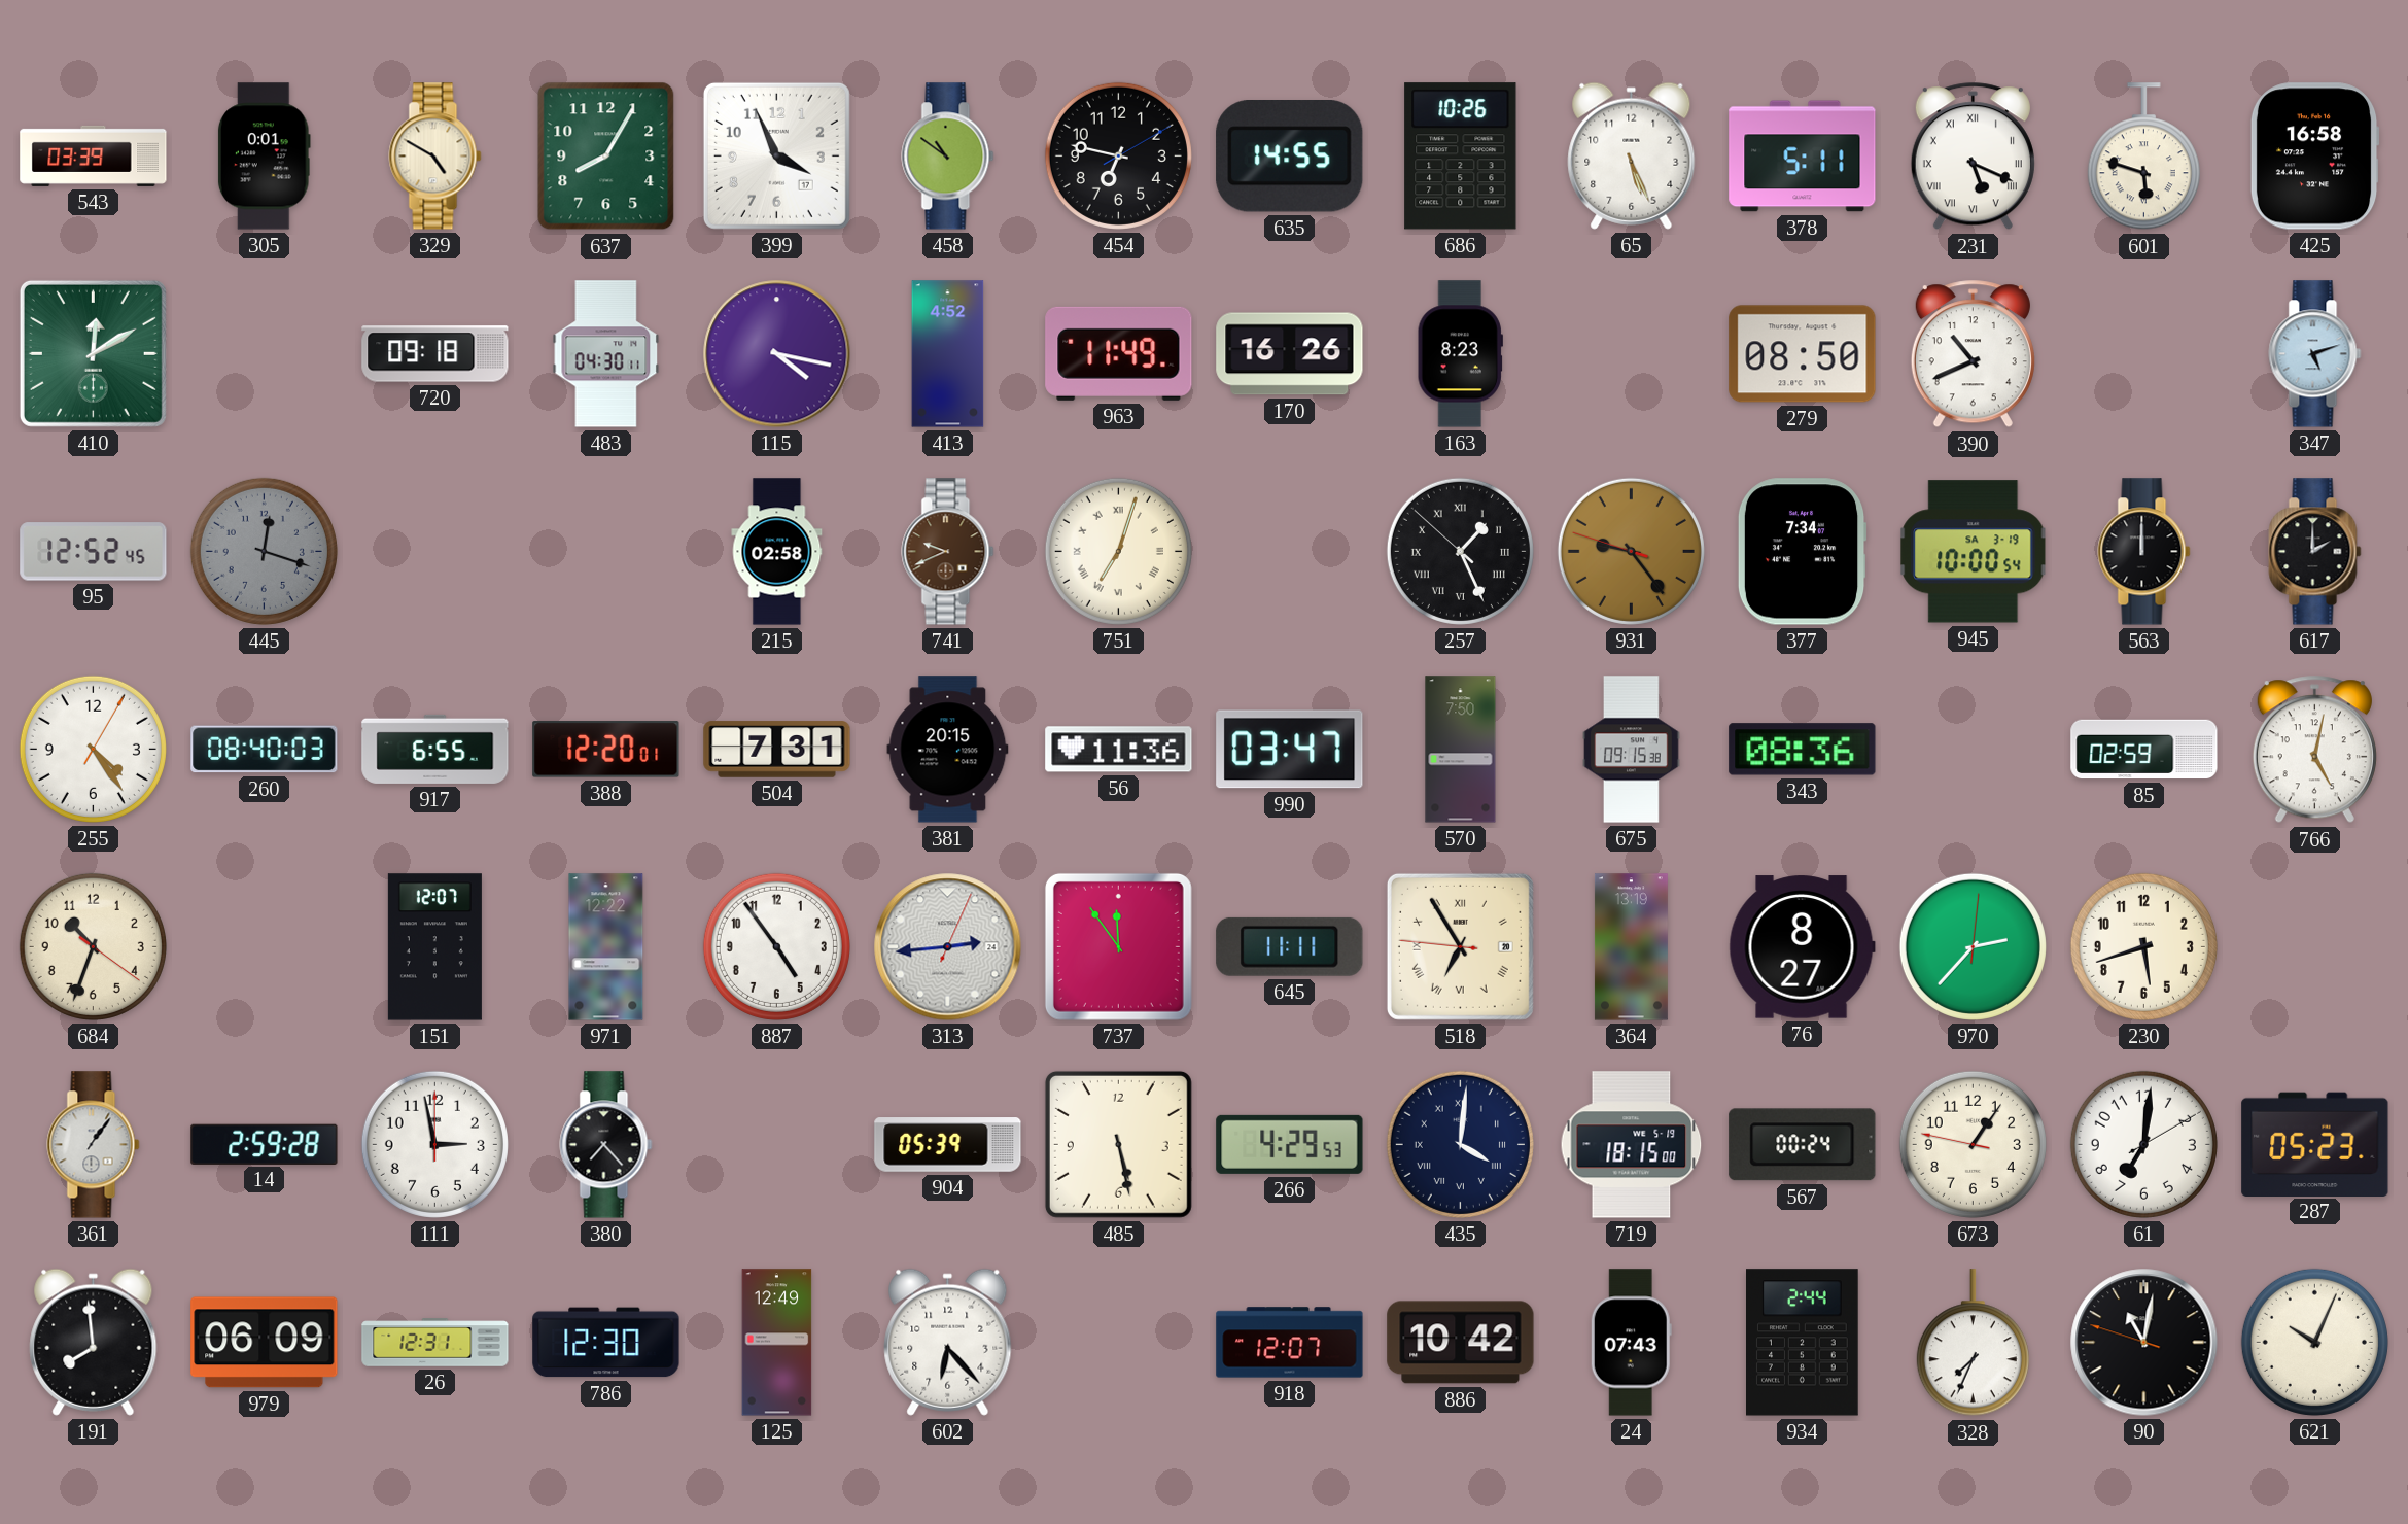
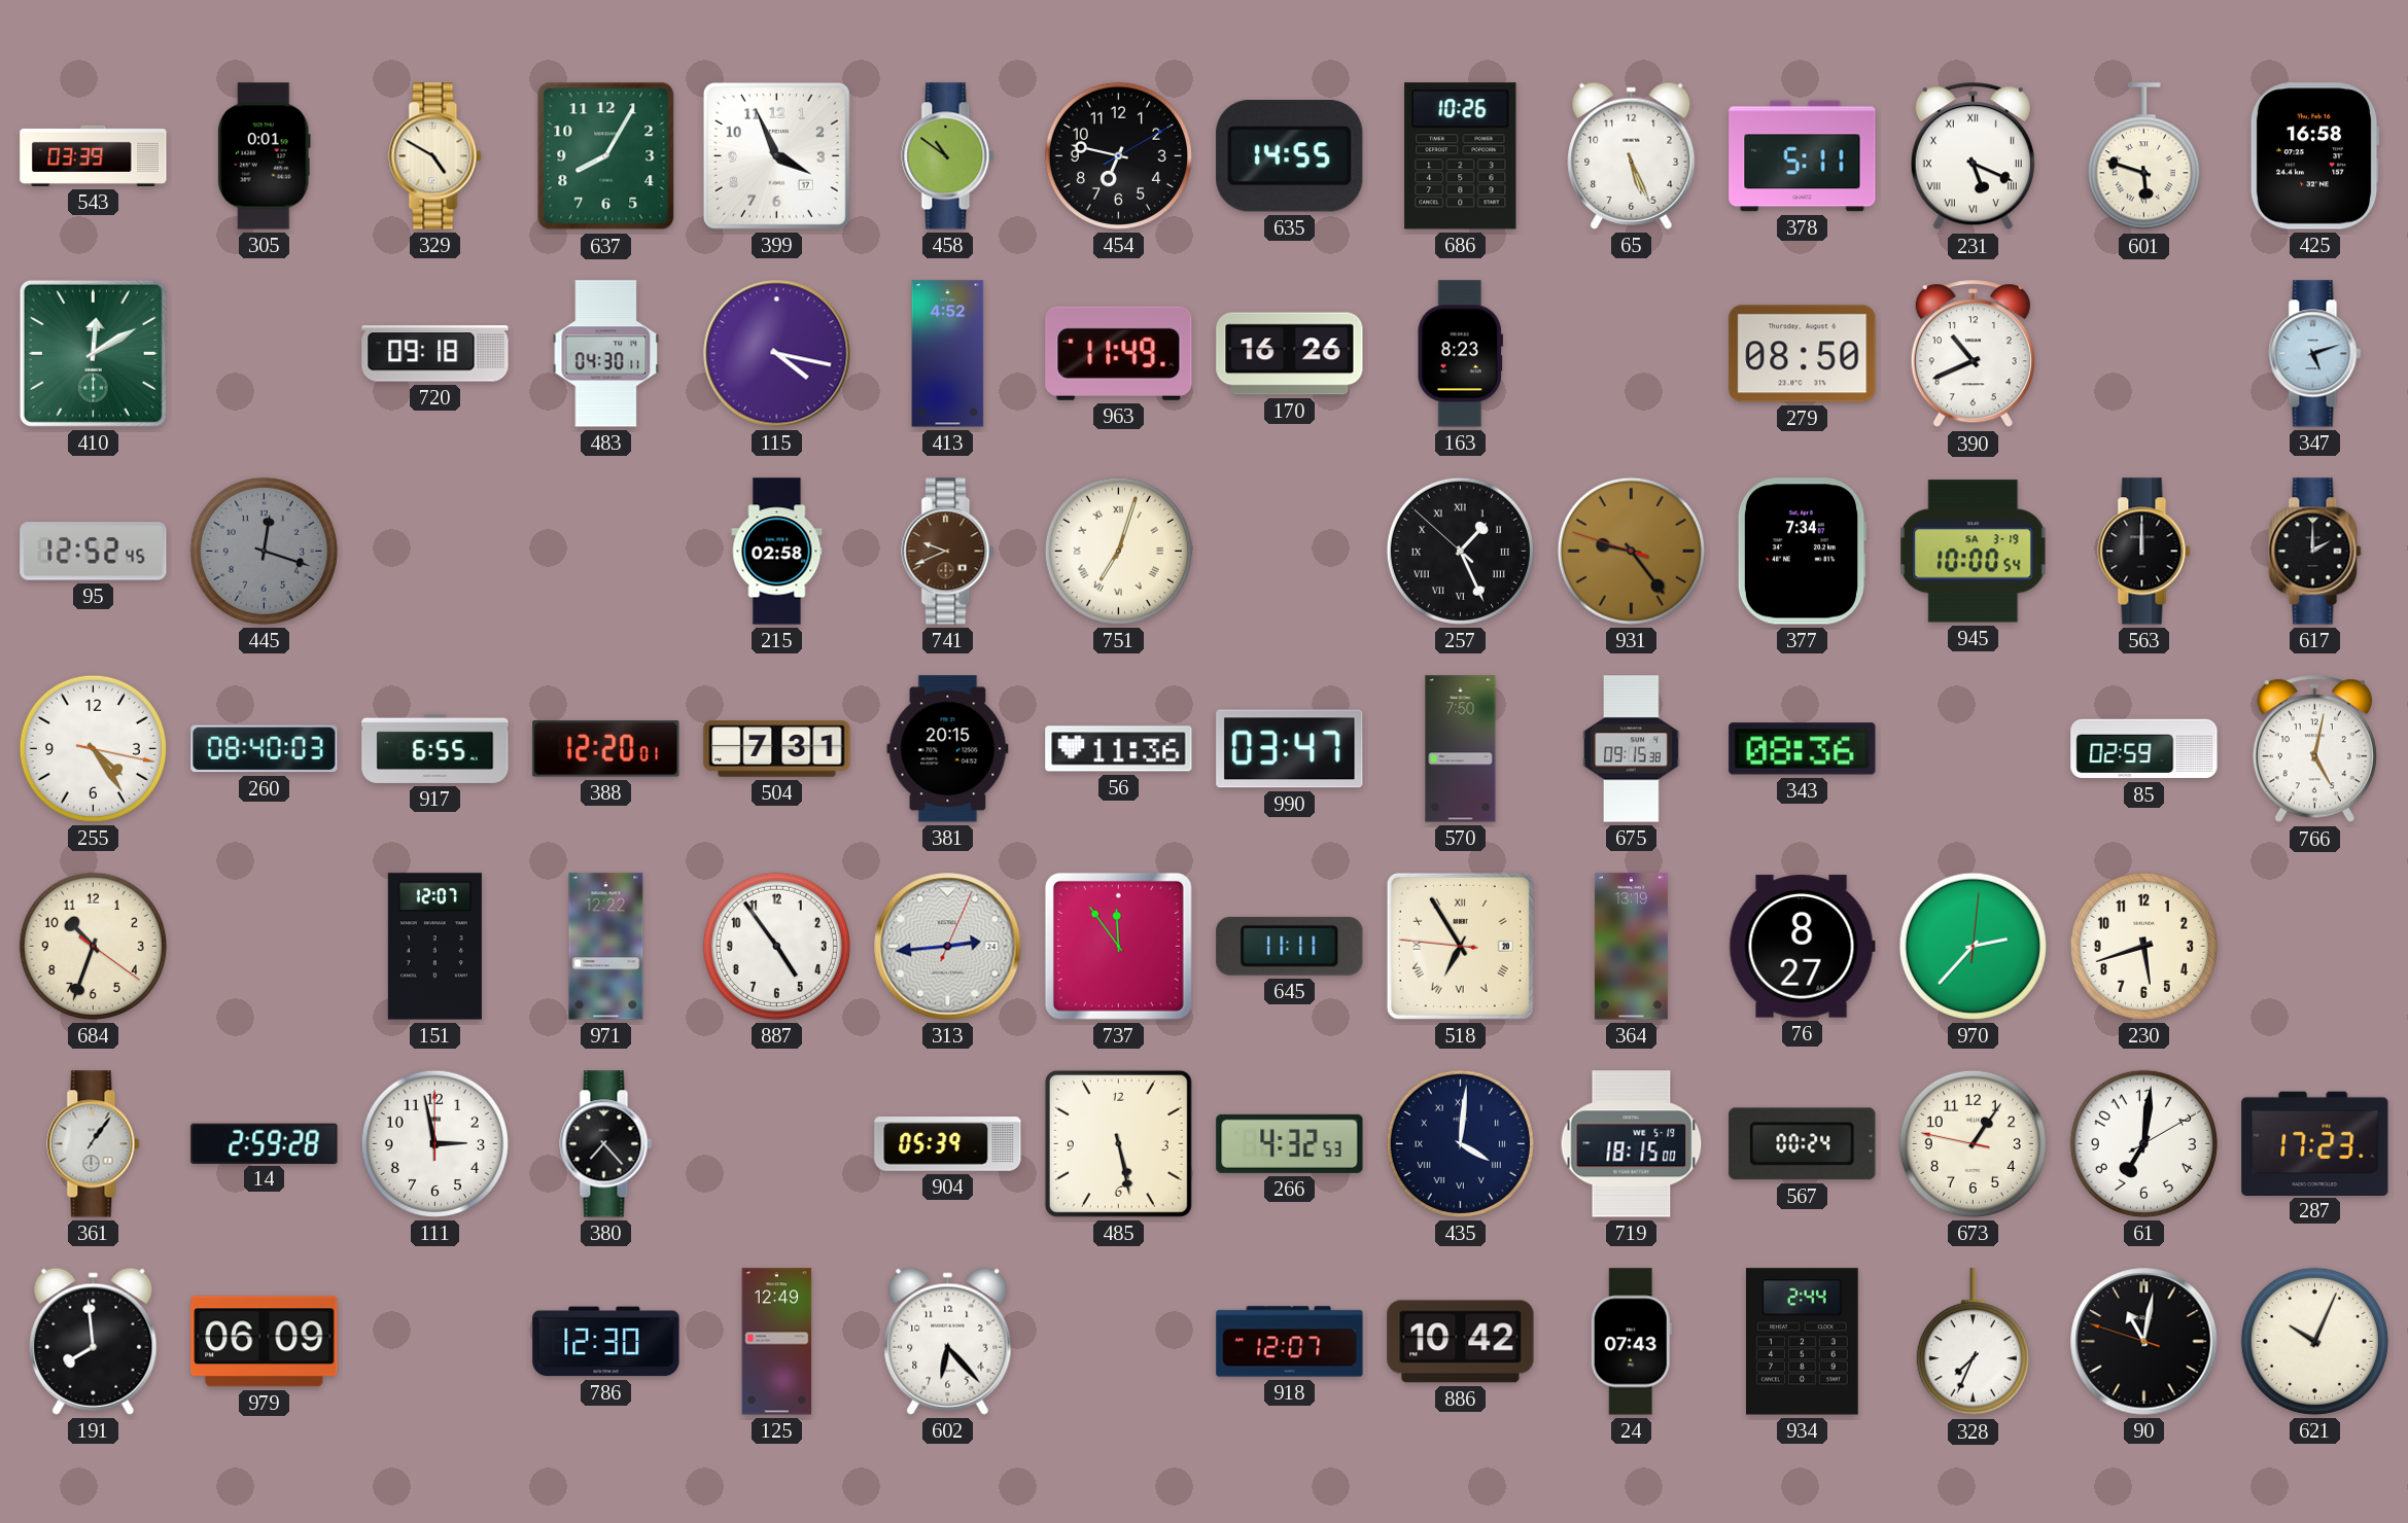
255: 4:24:05 -> 4:24:17
266: 4:29 -> 4:32
287: 05:23 -> 17:23
26: 12:31 -> none
